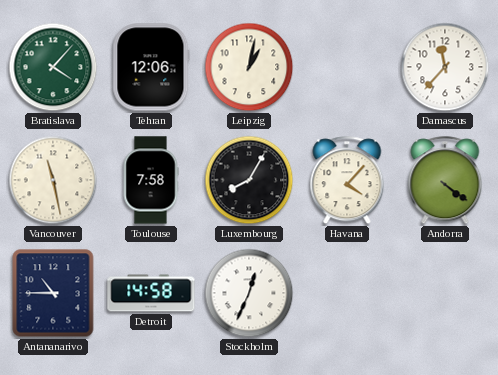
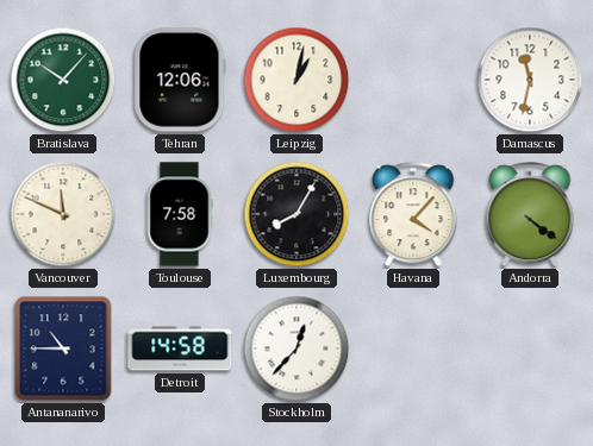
Bratislava: 4:07 -> 10:07
Damascus: 11:37 -> 11:32
Vancouver: 11:28 -> 11:49
Stockholm: 12:34 -> 12:37
